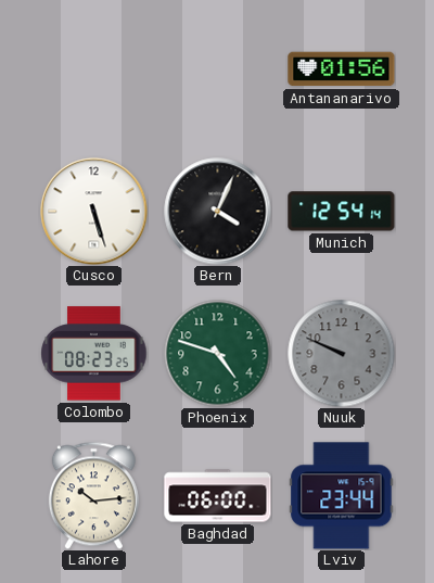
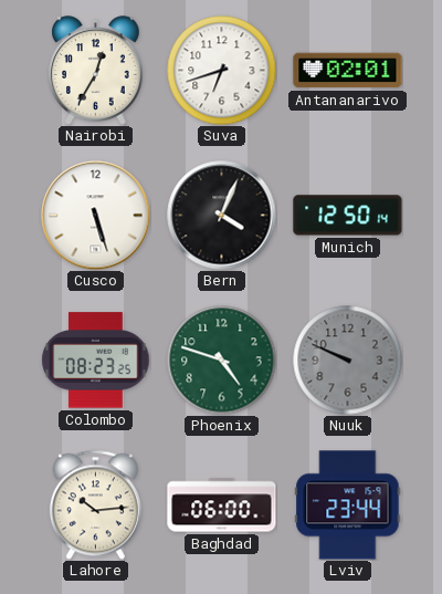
Nairobi: none -> 12:35
Suva: none -> 6:42
Antananarivo: 01:56 -> 02:01
Munich: 12:54 -> 12:50
